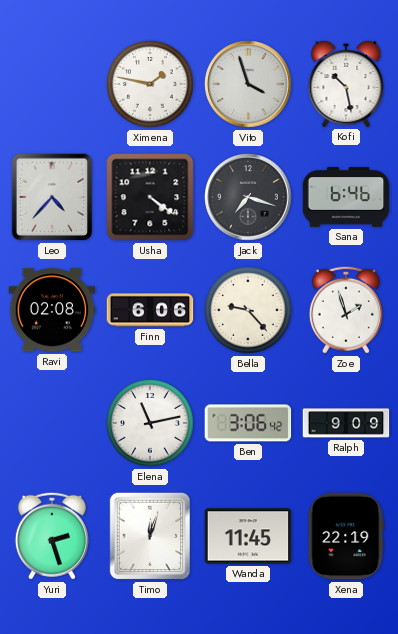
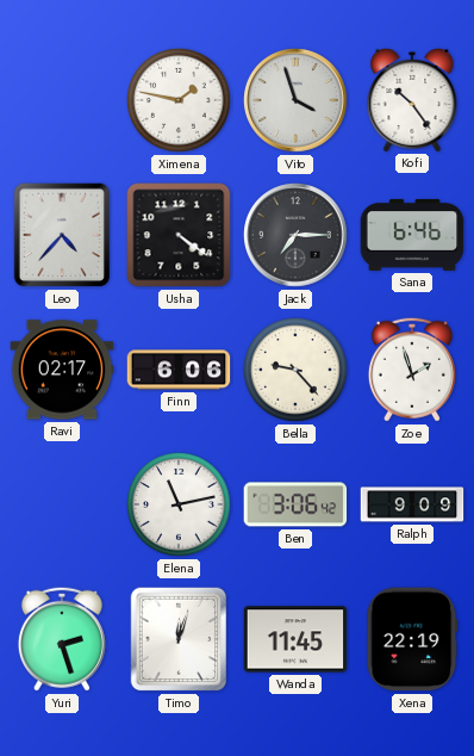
Kofi: 10:28 -> 10:24
Jack: 7:18 -> 7:15
Ravi: 02:08 -> 02:17
